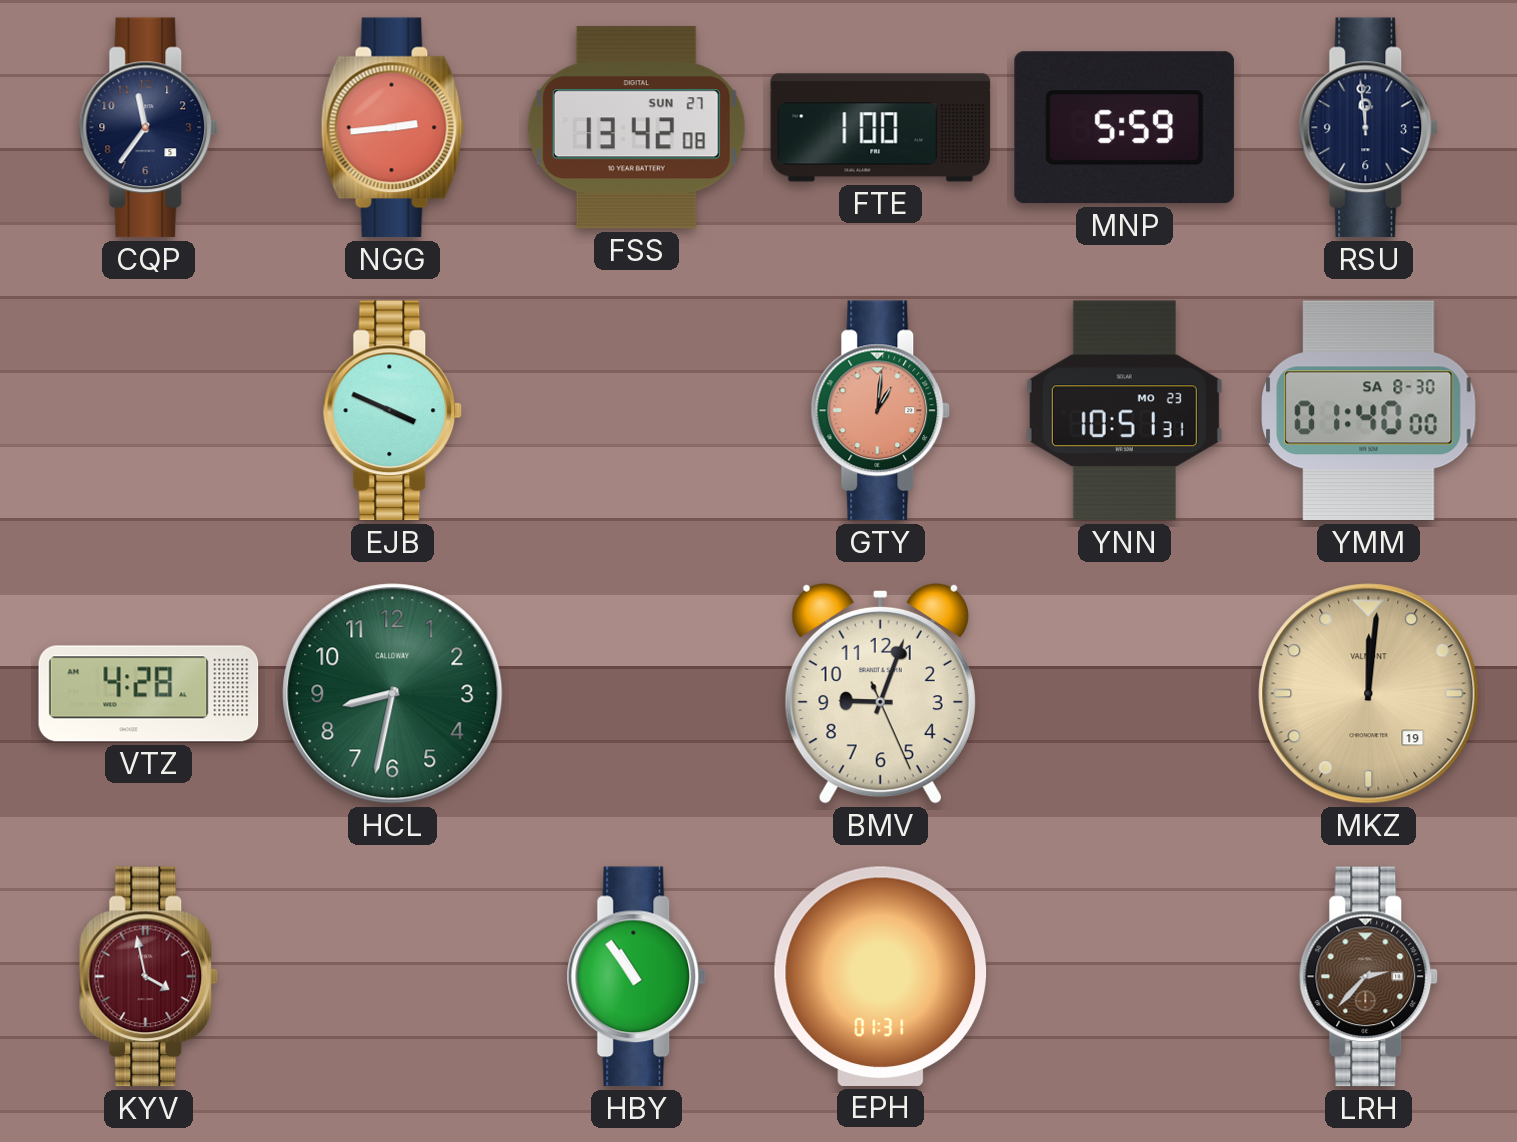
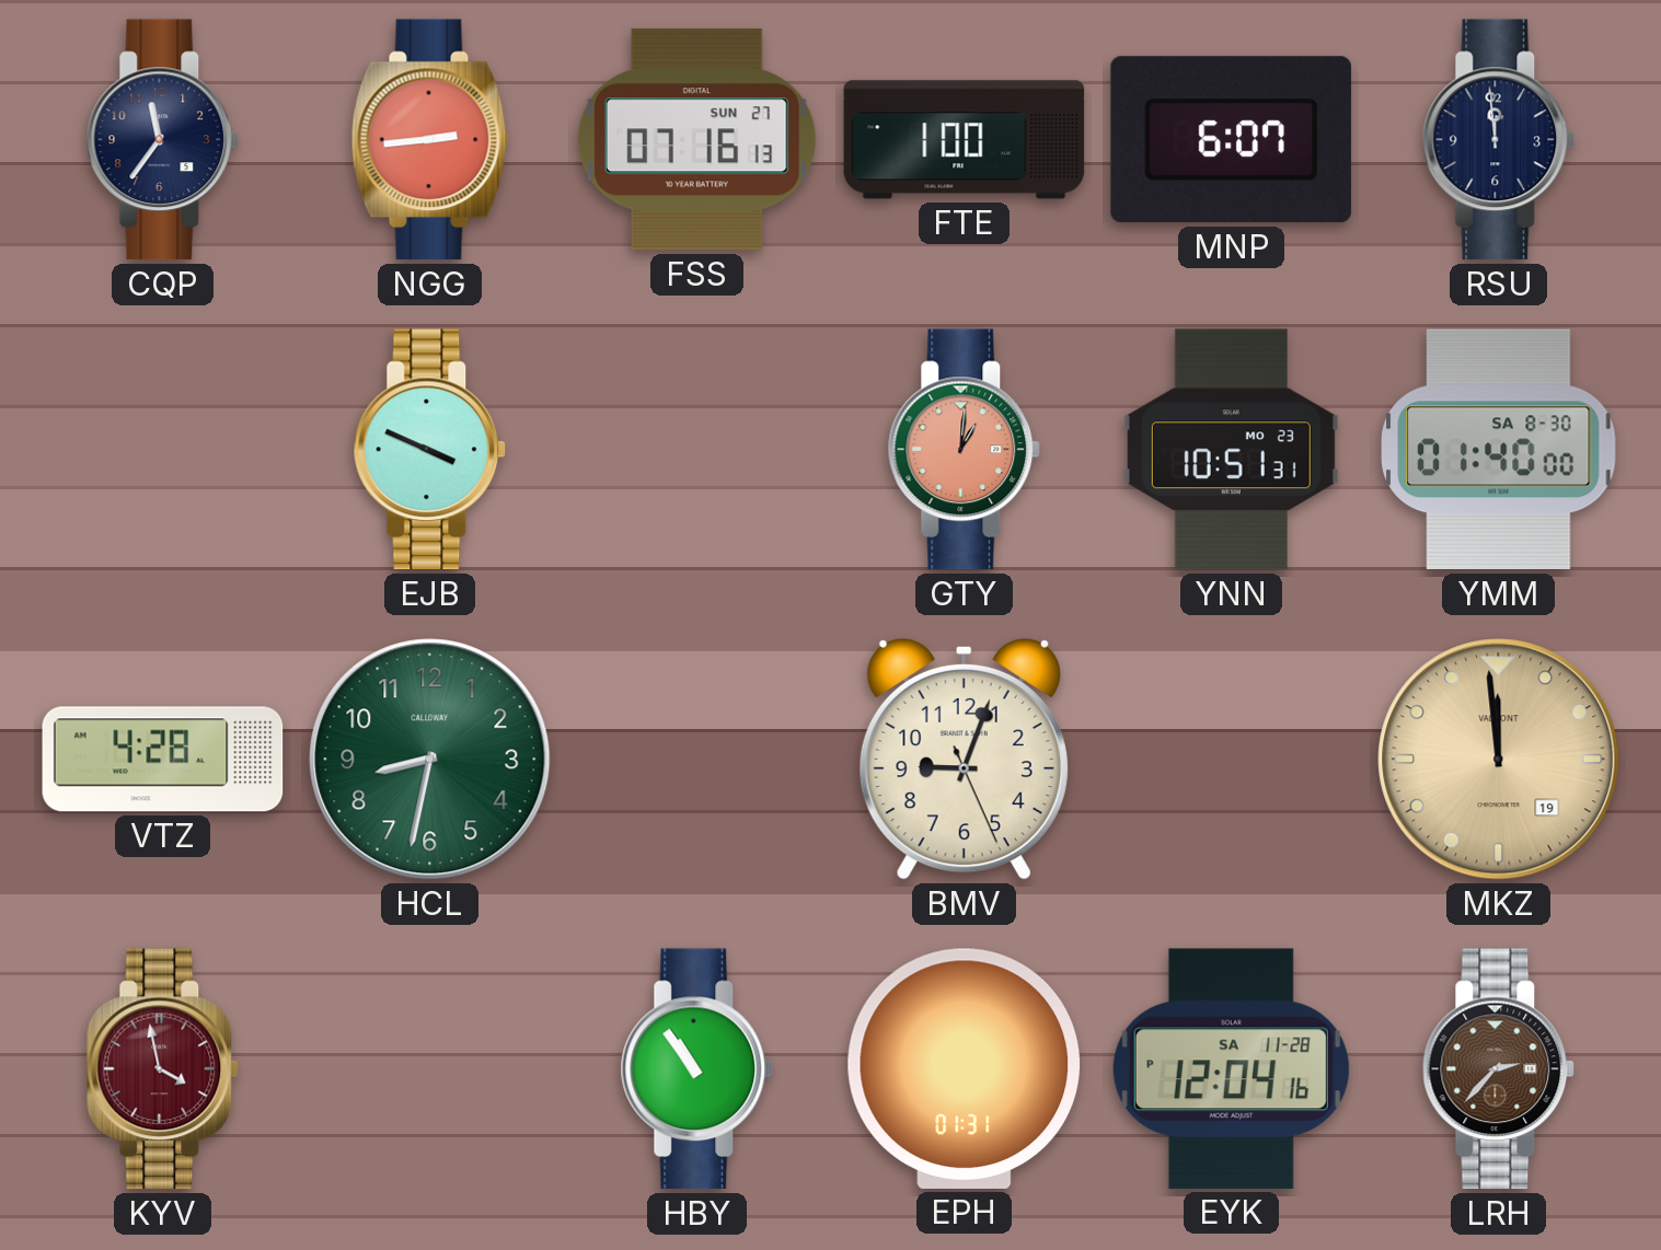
FSS: 13:42 -> 07:16
MNP: 5:59 -> 6:07
MKZ: 12:01 -> 11:59
EYK: none -> 12:04
